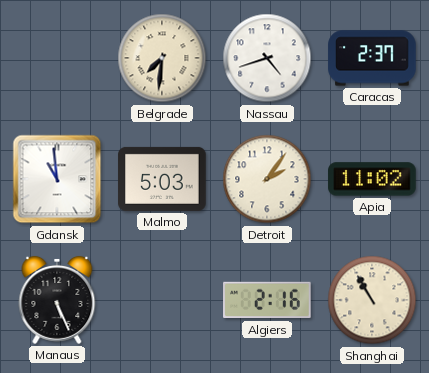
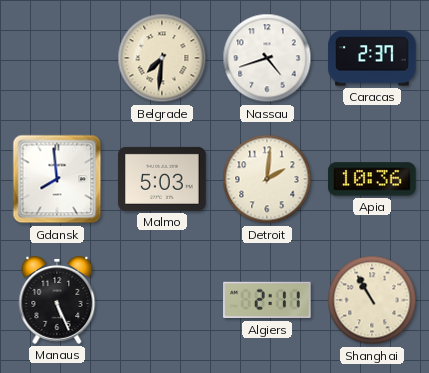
Gdansk: 10:59 -> 7:59
Detroit: 2:06 -> 2:01
Apia: 11:02 -> 10:36
Algiers: 2:16 -> 2:11
